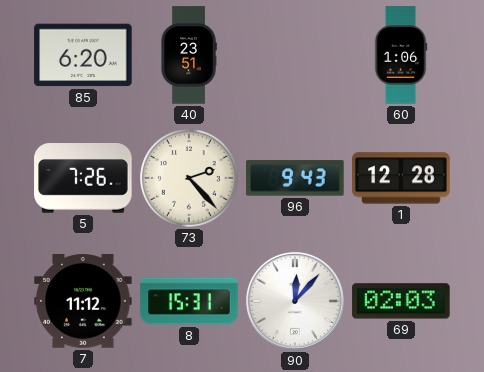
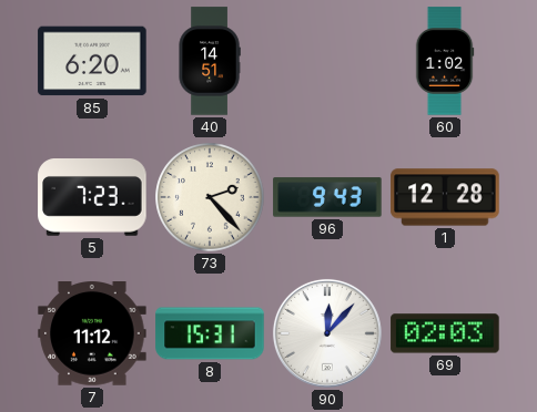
40: 23:51 -> 14:51
60: 1:06 -> 1:02
5: 7:26 -> 7:23
